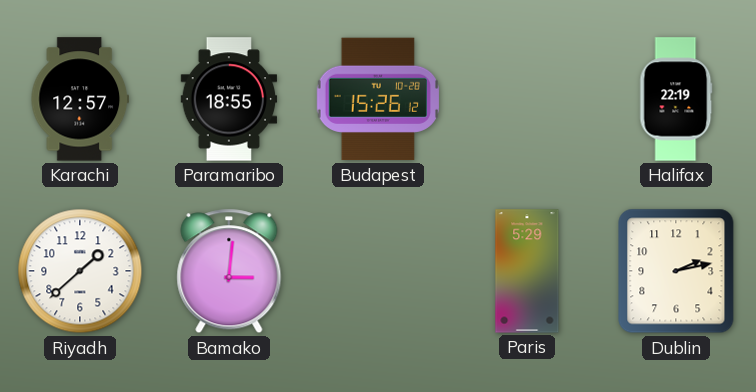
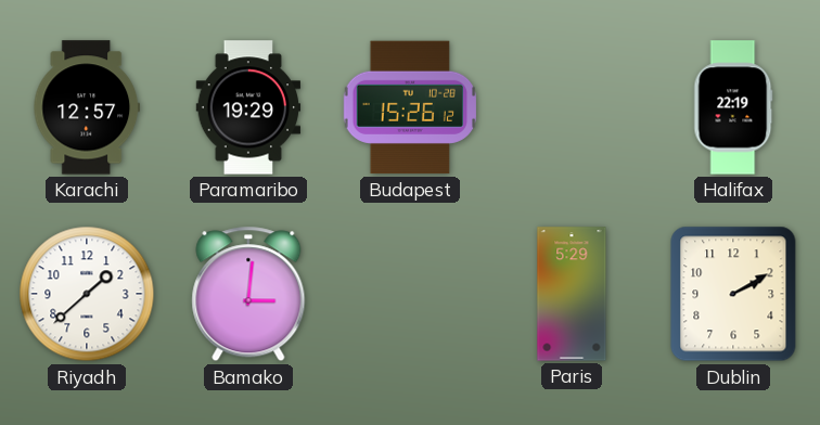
Paramaribo: 18:55 -> 19:29
Dublin: 2:13 -> 2:10
